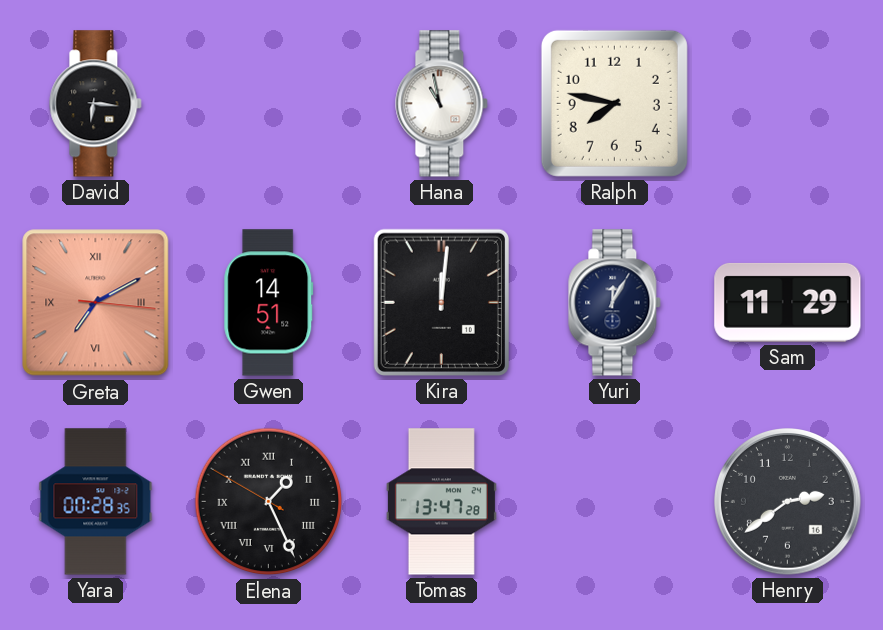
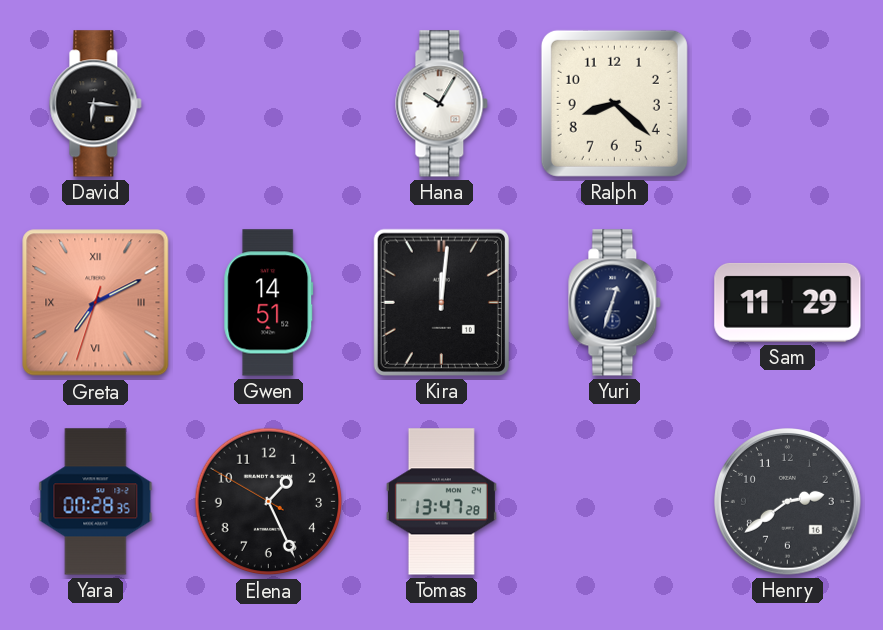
Hana: 10:58 -> 10:05
Ralph: 7:47 -> 8:22
Greta: 7:10:16 -> 7:10:33
Yuri: 12:05 -> 12:33
Elena numerals: Roman -> Arabic
